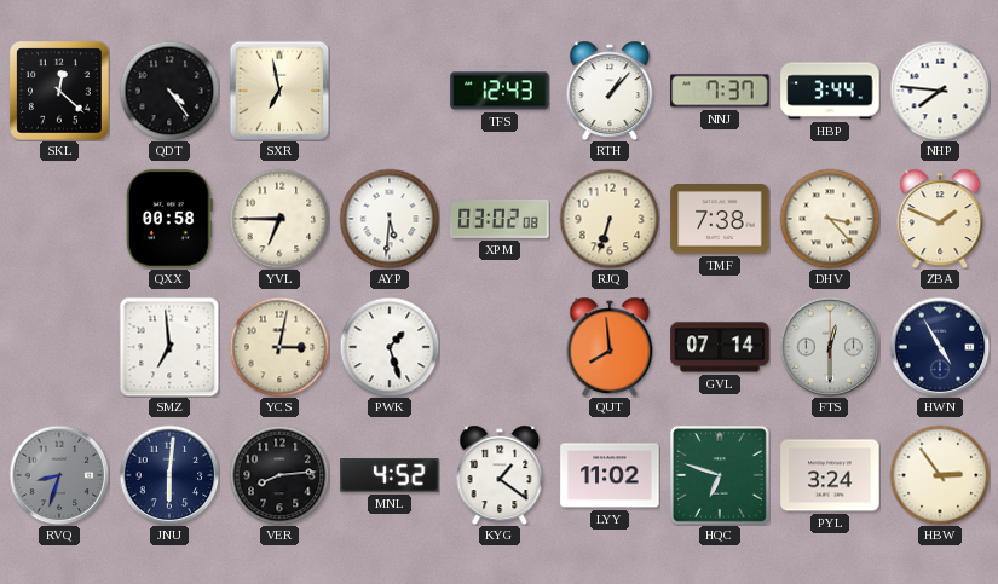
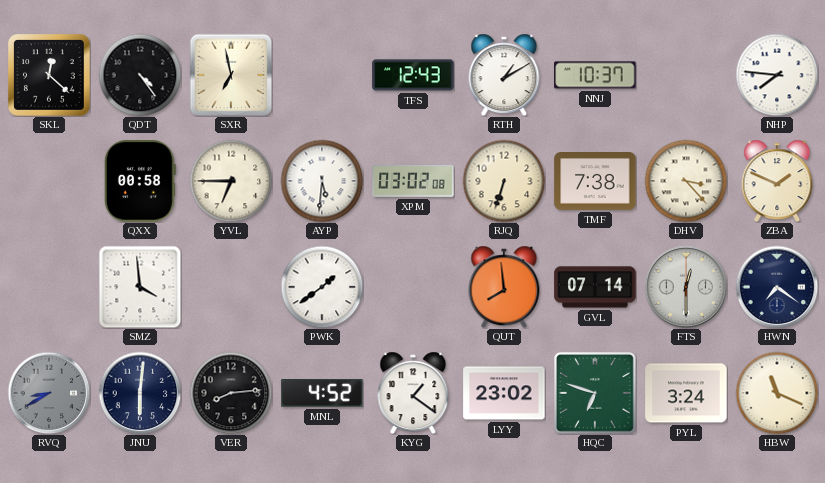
RTH: 1:07 -> 1:10
NNJ: 7:37 -> 10:37
HBP: 3:44 -> none
SMZ: 6:59 -> 3:59
YCS: 3:02 -> none
PWK: 1:27 -> 1:39
HWN: 4:55 -> 7:21
RVQ: 8:33 -> 8:40
LYY: 11:02 -> 23:02
HBW: 2:54 -> 11:19
